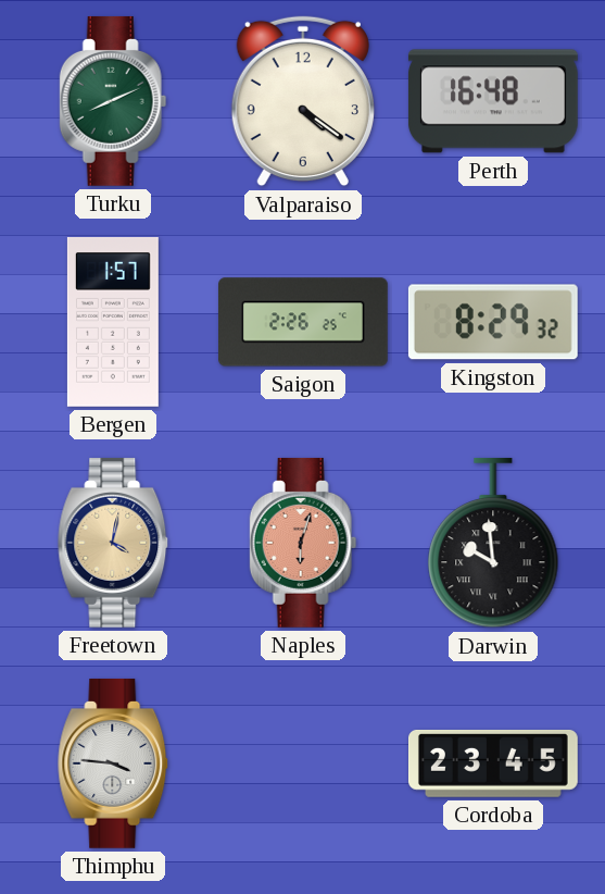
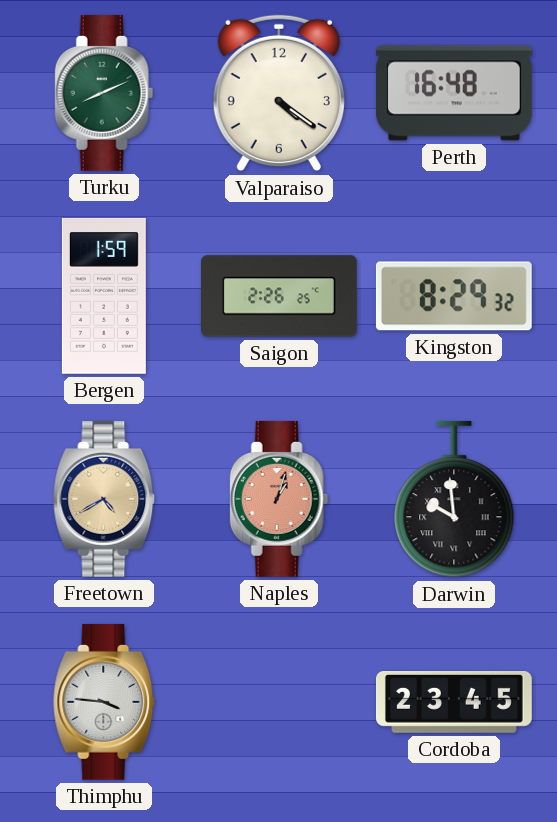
Bergen: 1:57 -> 1:59
Freetown: 4:02 -> 4:40
Naples: 6:03 -> 1:03
